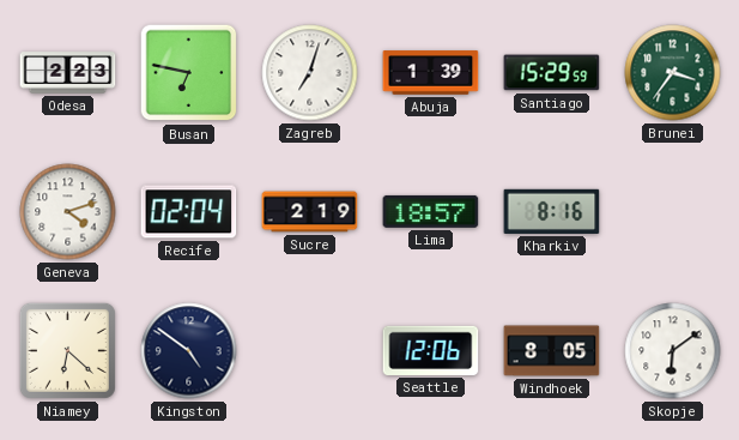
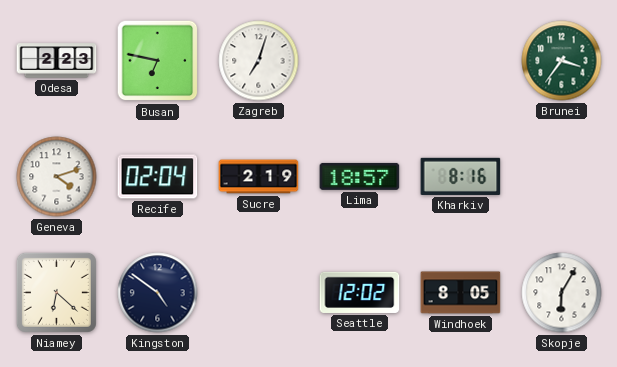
Abuja: 1:39 -> none
Santiago: 15:29 -> none
Seattle: 12:06 -> 12:02
Skopje: 6:09 -> 6:05
